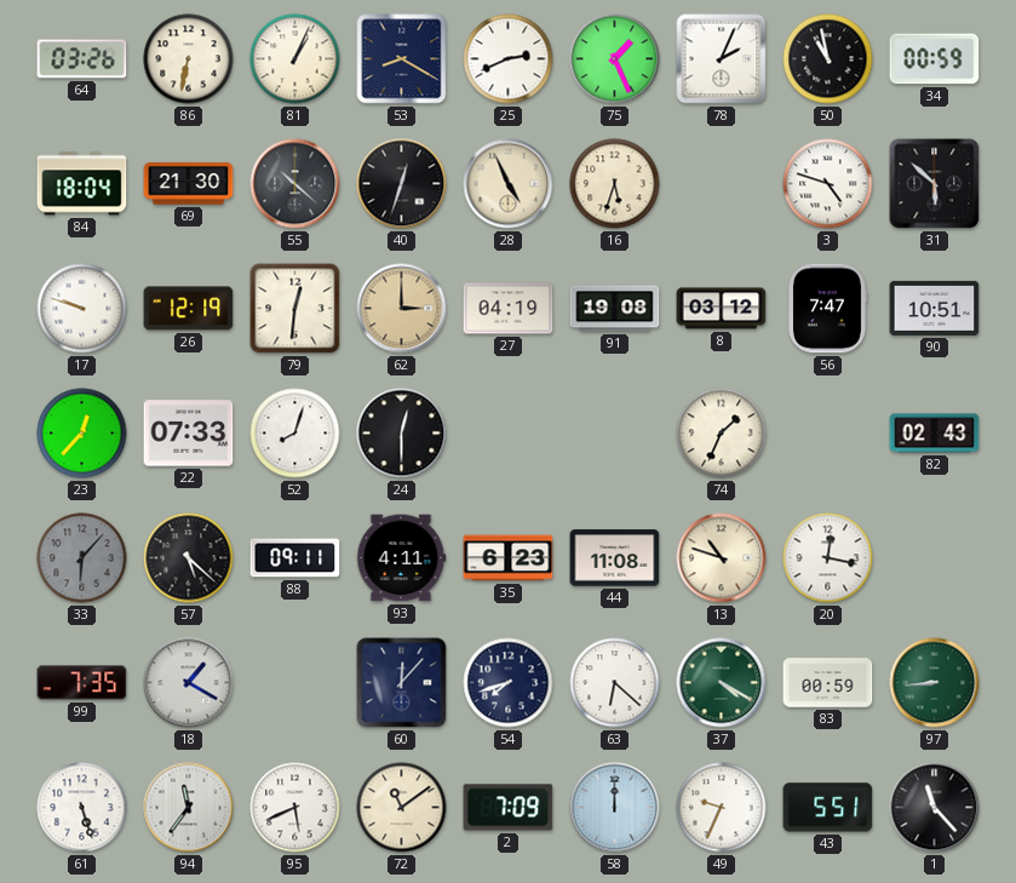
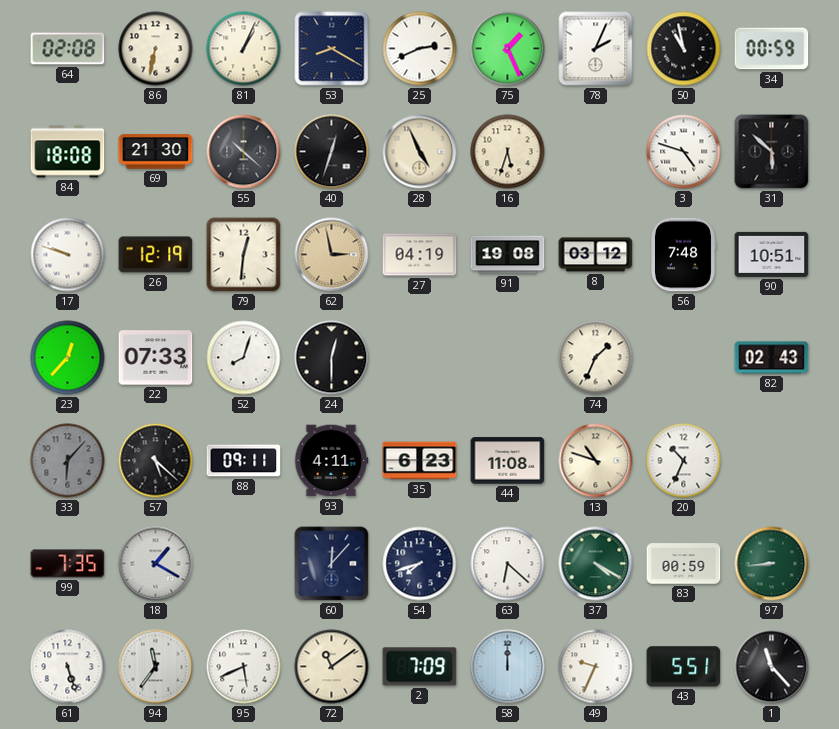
64: 03:26 -> 02:08
84: 18:04 -> 18:08
62: 3:00 -> 2:58
56: 7:47 -> 7:48
20: 12:17 -> 10:34
